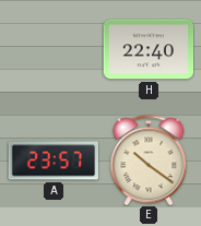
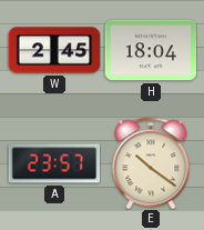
W: none -> 2:45
H: 22:40 -> 18:04
